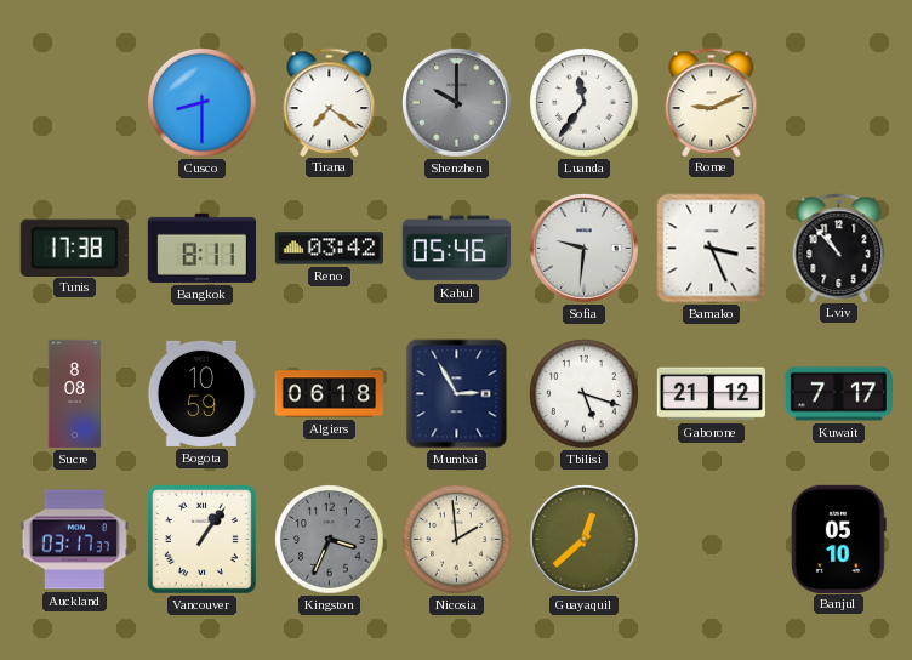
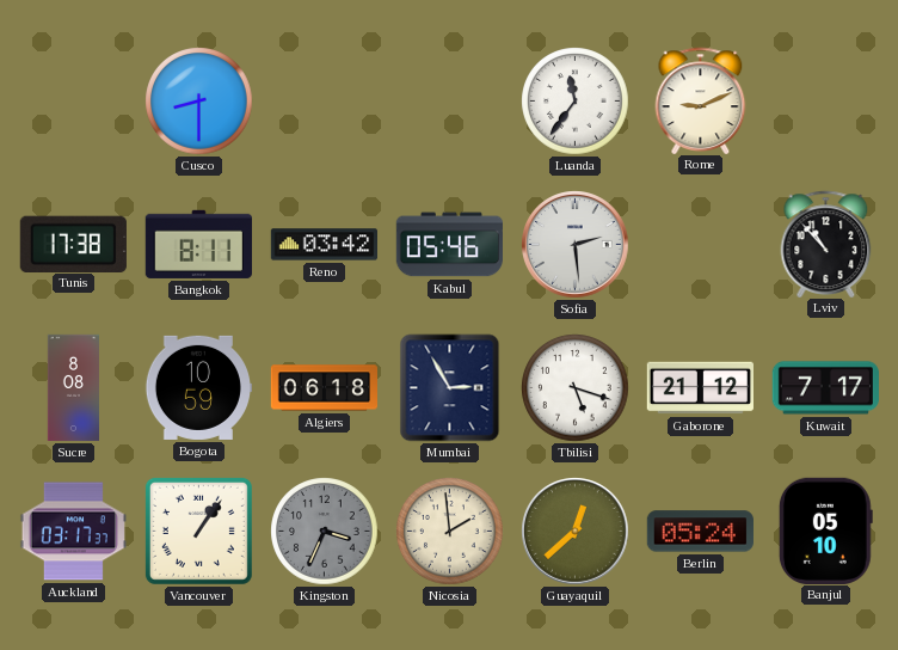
Tirana: 7:21 -> none
Shenzhen: 10:00 -> none
Sofia: 9:31 -> 2:29
Bamako: 3:26 -> none
Berlin: none -> 05:24
